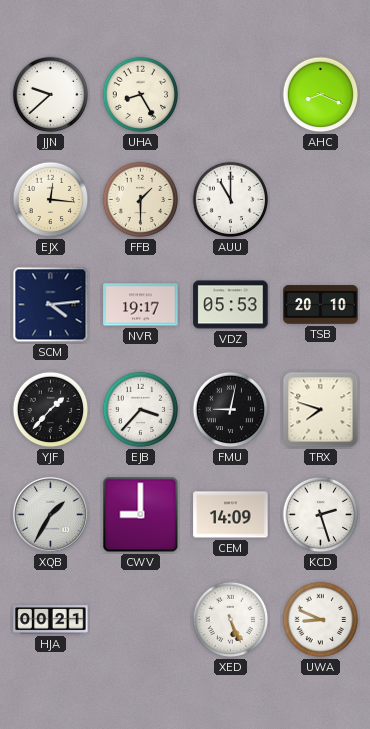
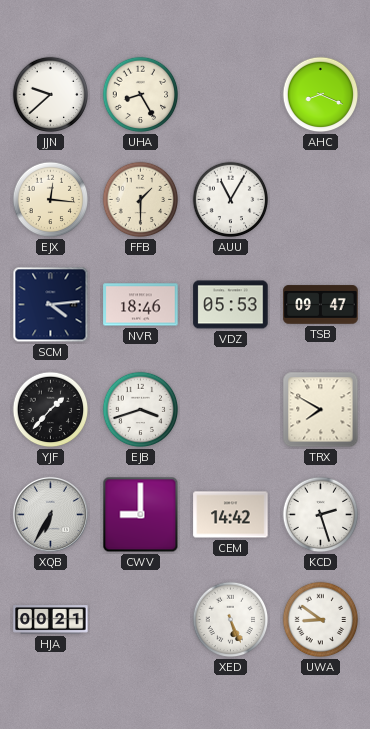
AUU: 11:00 -> 11:05
NVR: 19:17 -> 18:46
TSB: 20:10 -> 09:47
EJB: 3:37 -> 3:42
FMU: 9:02 -> none
TRX: 7:48 -> 7:50
XQB: 1:35 -> 6:35
CEM: 14:09 -> 14:42
UWA: 8:49 -> 8:51
